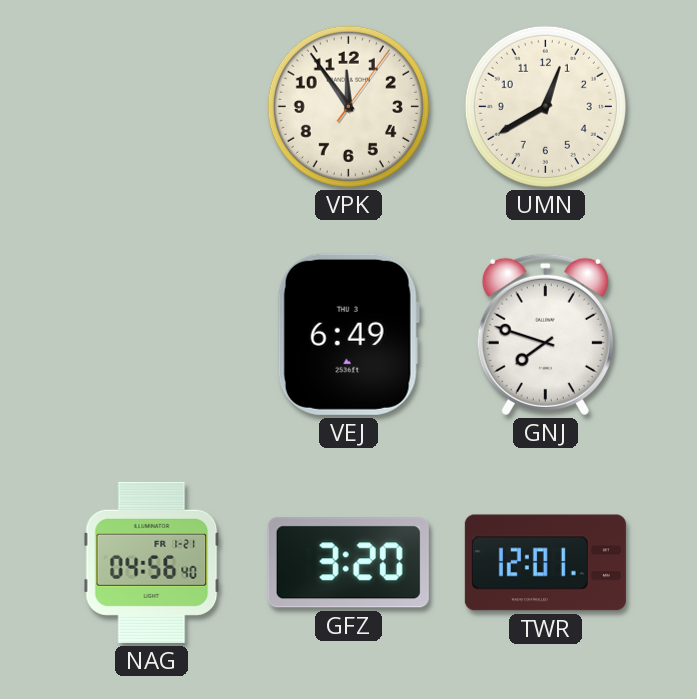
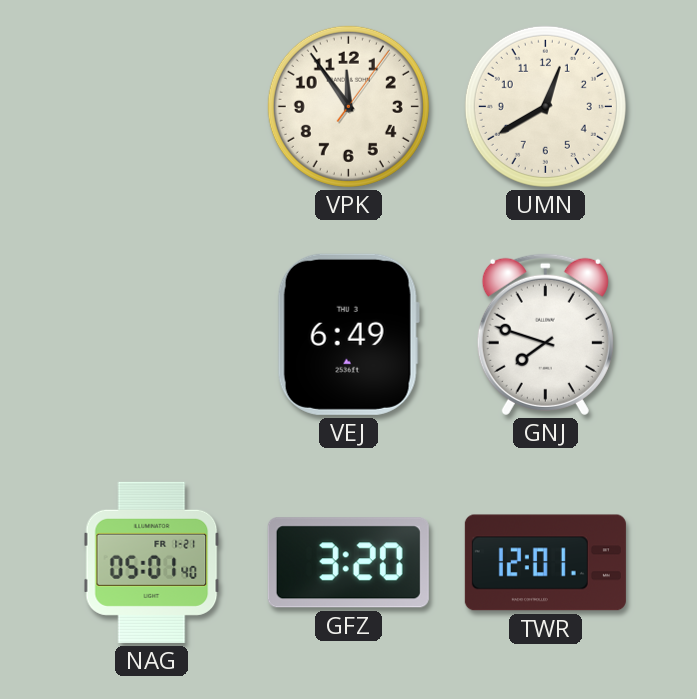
NAG: 04:56 -> 05:01
